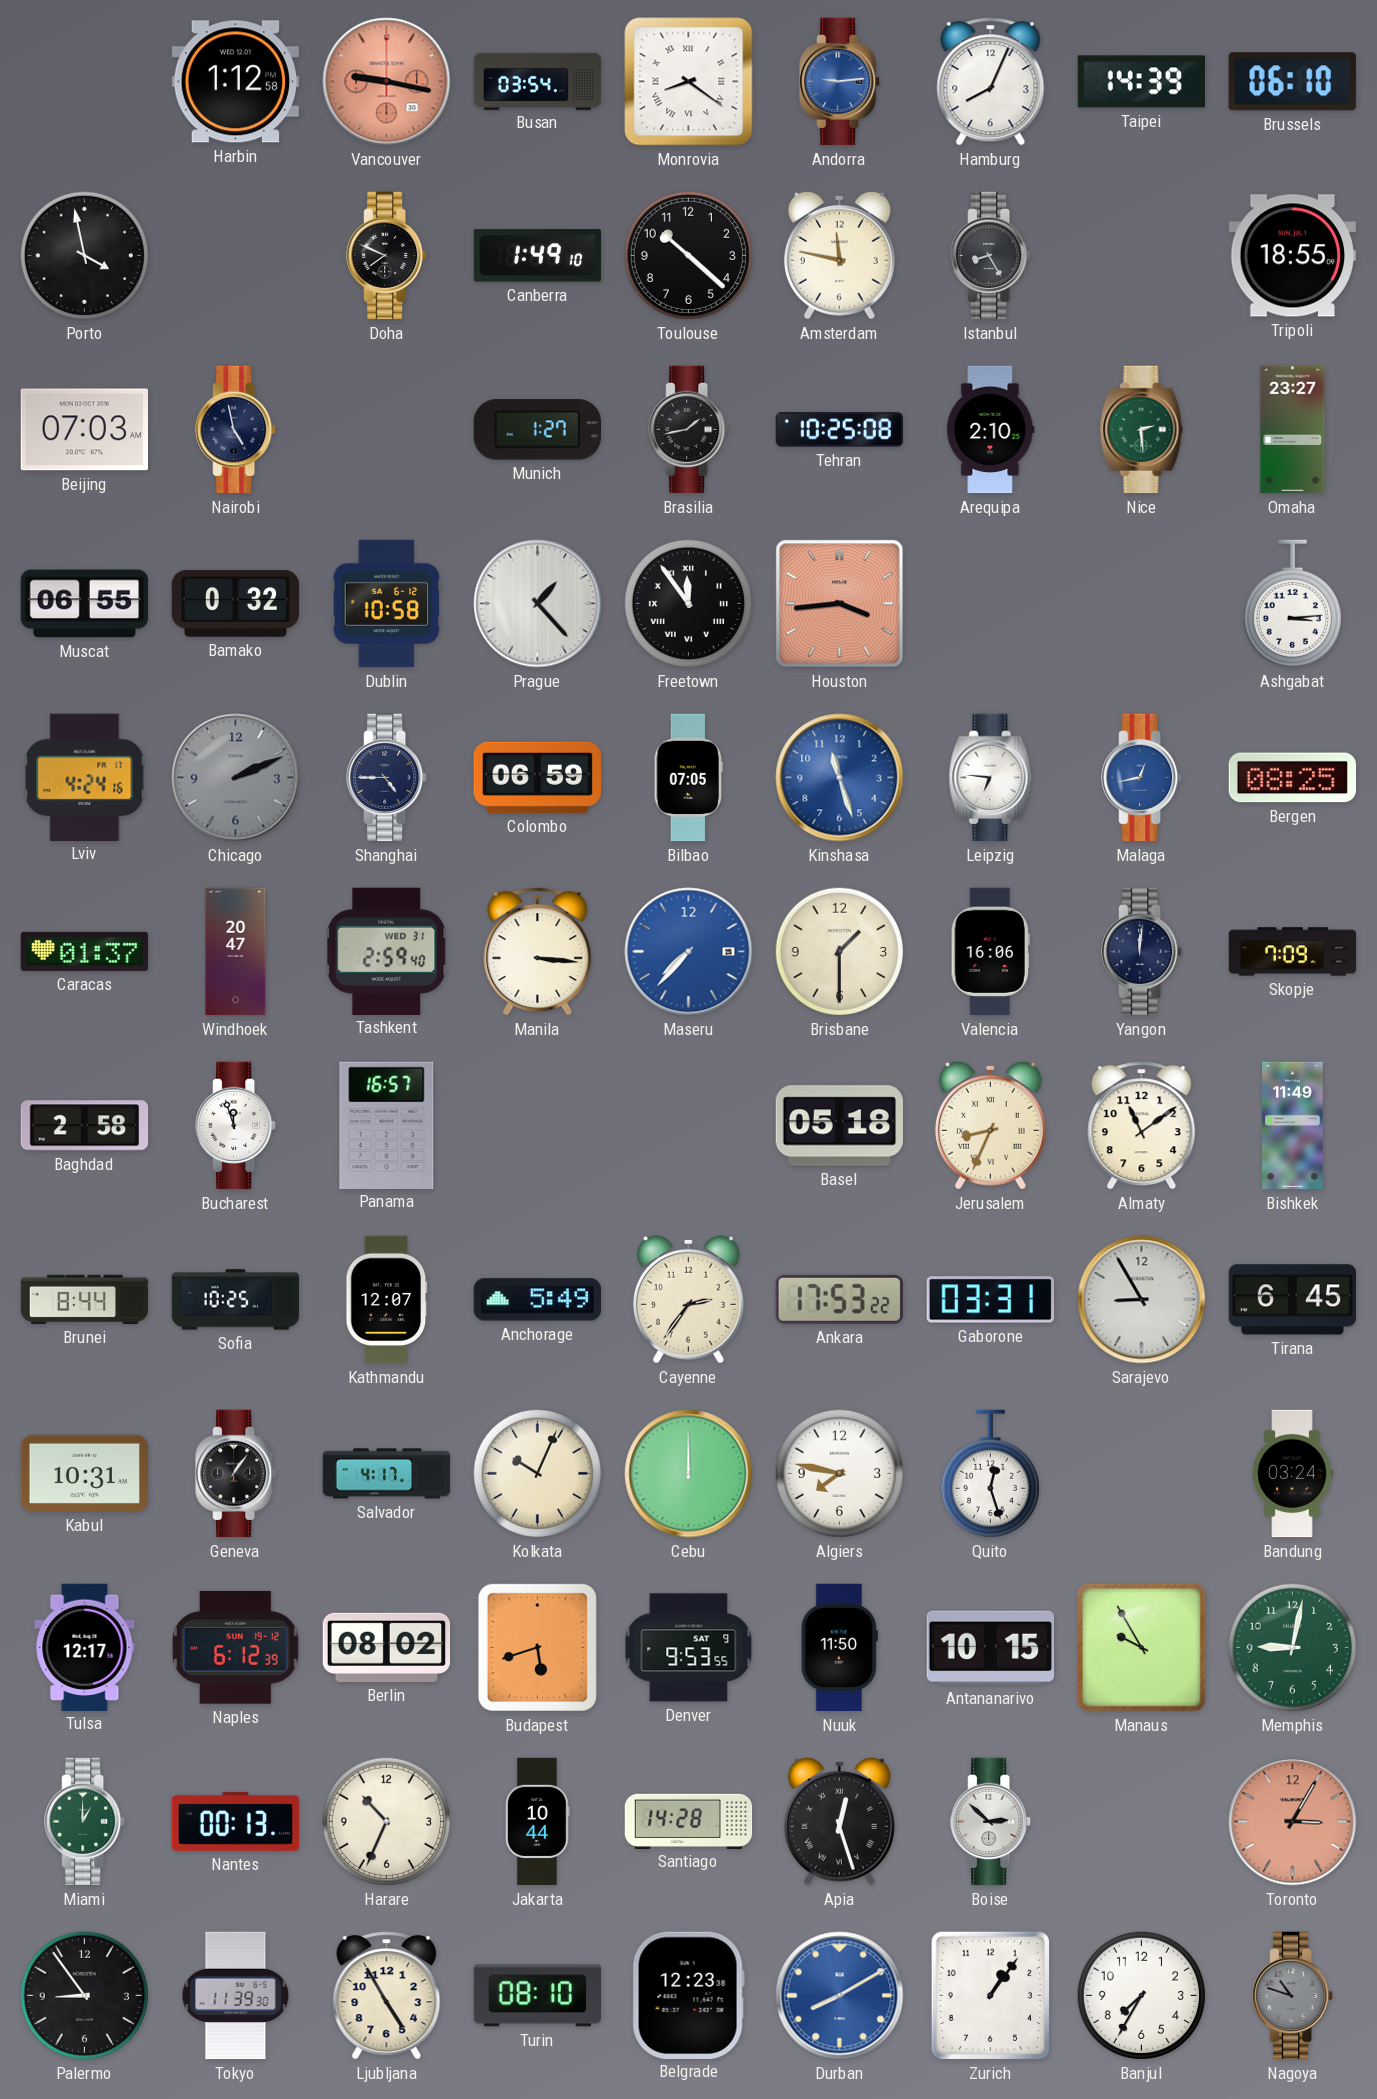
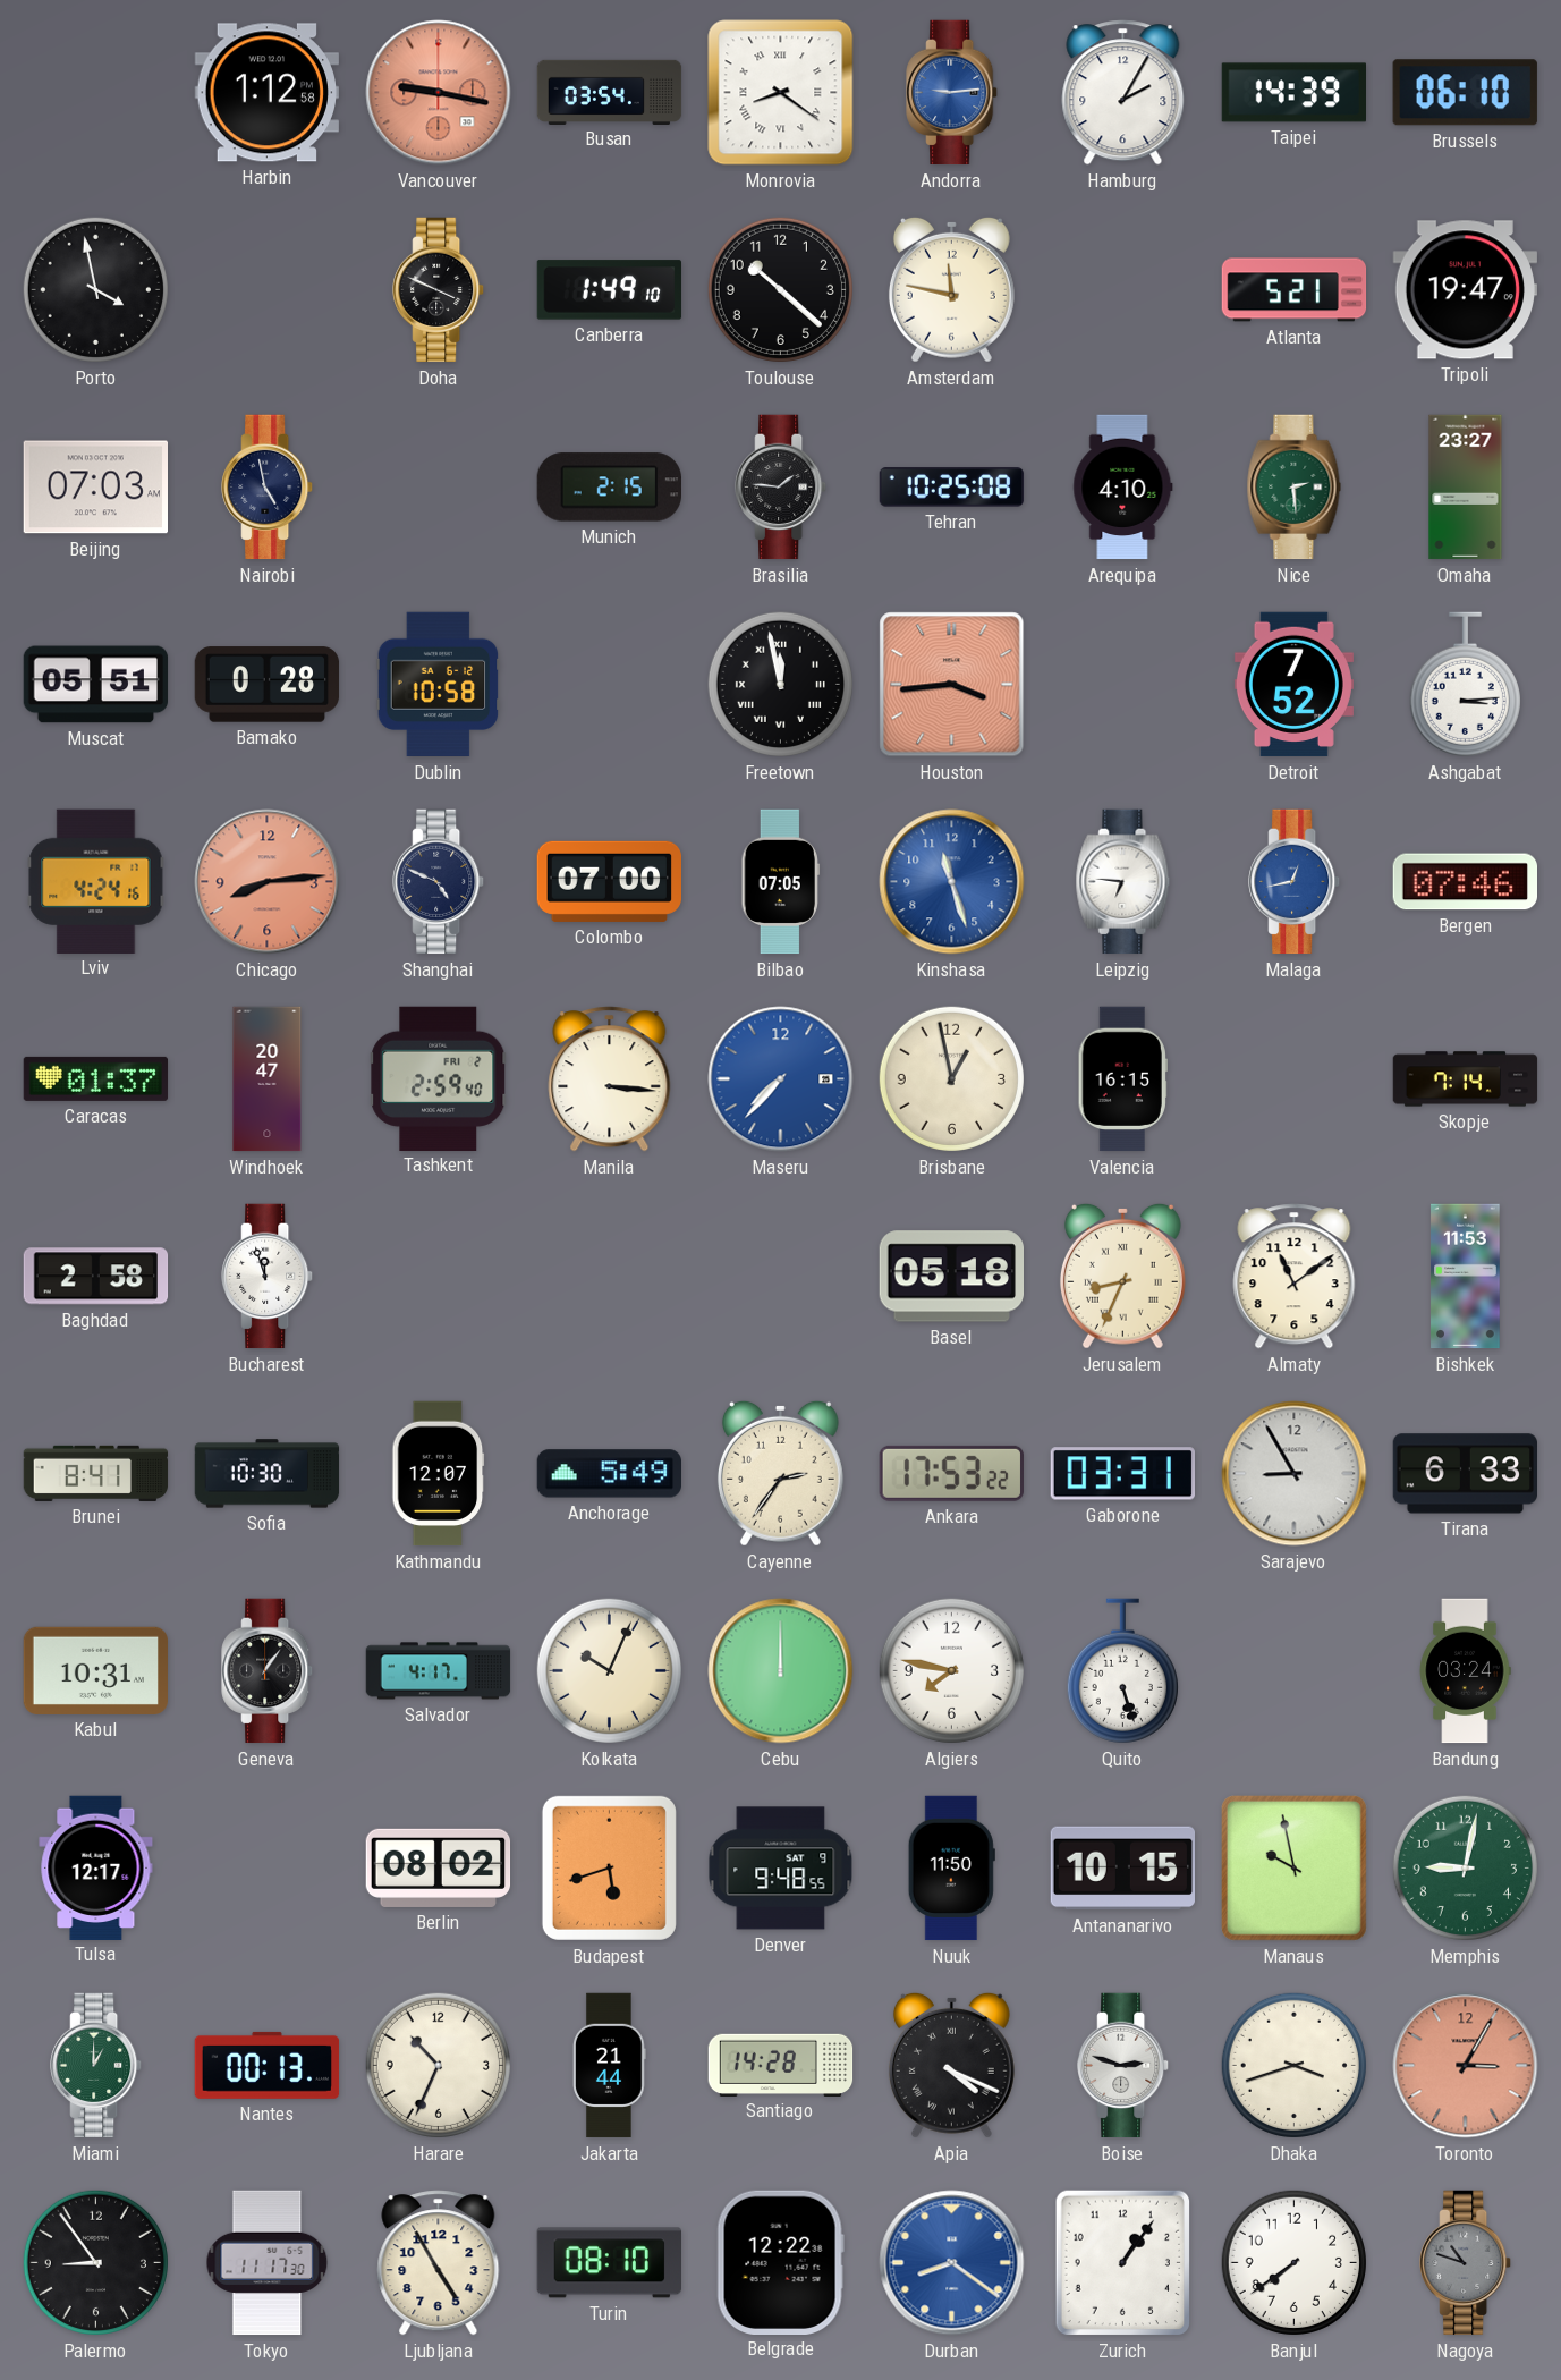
Hamburg: 8:04 -> 2:05
Doha: 7:49 -> 3:49
Istanbul: 8:25 -> none
Atlanta: none -> 5:21
Tripoli: 18:55 -> 19:47
Munich: 1:27 -> 2:15
Brasilia: 1:43 -> 1:46
Arequipa: 2:10 -> 4:10
Muscat: 06:55 -> 05:51
Bamako: 0:32 -> 0:28
Prague: 1:23 -> none
Freetown: 11:54 -> 11:58
Detroit: none -> 7:52
Chicago: 2:11 -> 8:14
Chicago dial: grey -> salmon
Shanghai: 4:45 -> 4:49
Colombo: 06:59 -> 07:00
Bergen: 08:25 -> 07:46
Tashkent date: WED 31 -> FRI 2
Brisbane: 1:30 -> 12:58
Valencia: 16:06 -> 16:15
Yangon: 12:01 -> none
Skopje: 7:09 -> 7:14
Panama: 16:57 -> none
Bishkek: 11:49 -> 11:53
Brunei: 8:44 -> 8:41
Sofia: 10:25 -> 10:30
Tirana: 6:45 -> 6:33
Quito: 12:27 -> 5:27
Naples: 6:12 -> none
Denver: 9:53 -> 9:48
Manaus: 9:55 -> 9:58
Jakarta: 10:44 -> 21:44
Apia: 12:27 -> 4:19
Boise: 2:52 -> 2:48
Dhaka: none -> 3:42
Tokyo: 11:39 -> 11:17
Belgrade: 12:23 -> 12:22
Durban: 8:10 -> 8:21
Banjul: 7:35 -> 7:39
